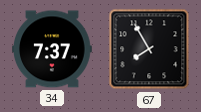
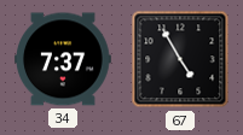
67: 7:55 -> 4:55
